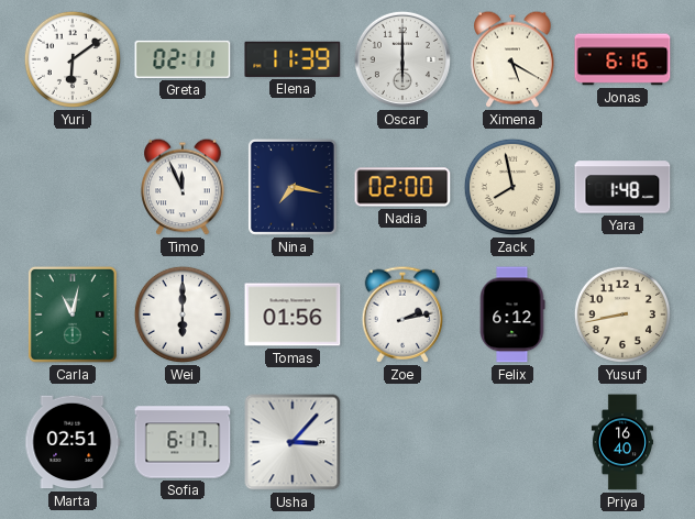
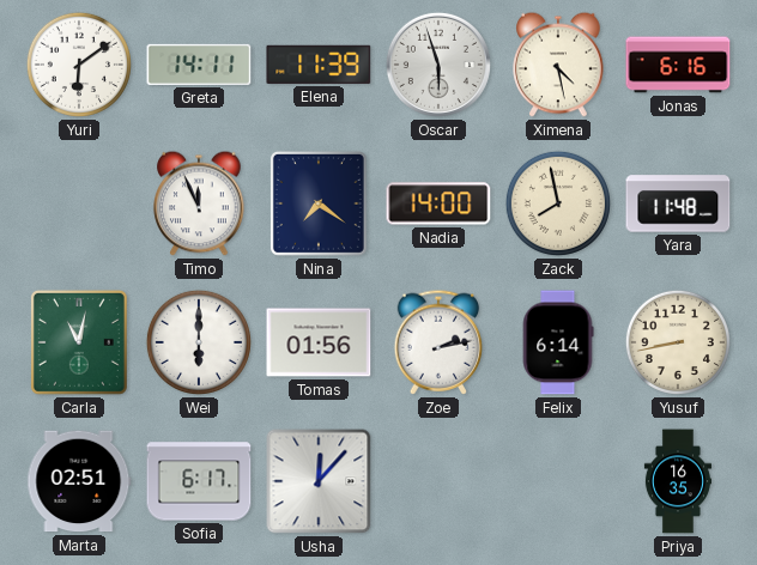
Greta: 02:11 -> 14:11
Oscar: 6:00 -> 5:57
Ximena: 5:20 -> 4:28
Nina: 7:17 -> 7:21
Nadia: 02:00 -> 14:00
Yara: 1:48 -> 11:48
Felix: 6:12 -> 6:14
Usha: 3:07 -> 12:07
Priya: 16:40 -> 16:35
